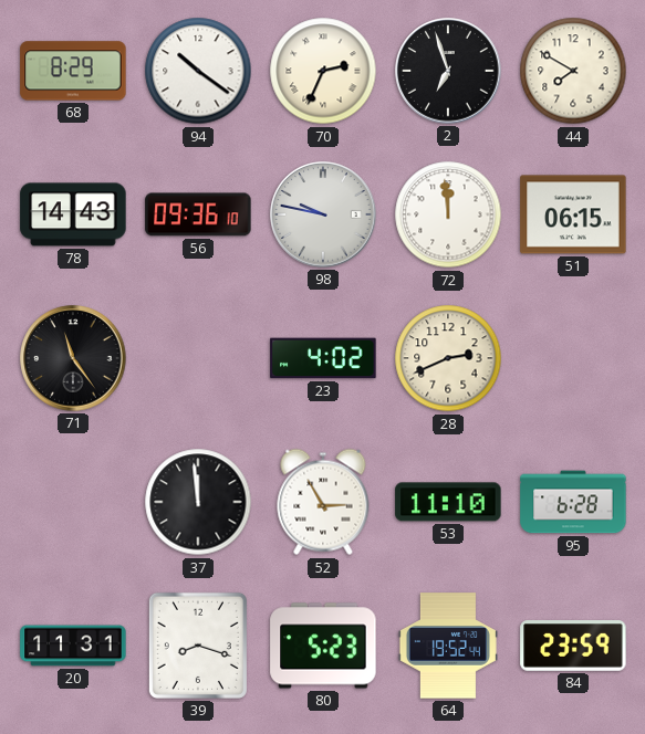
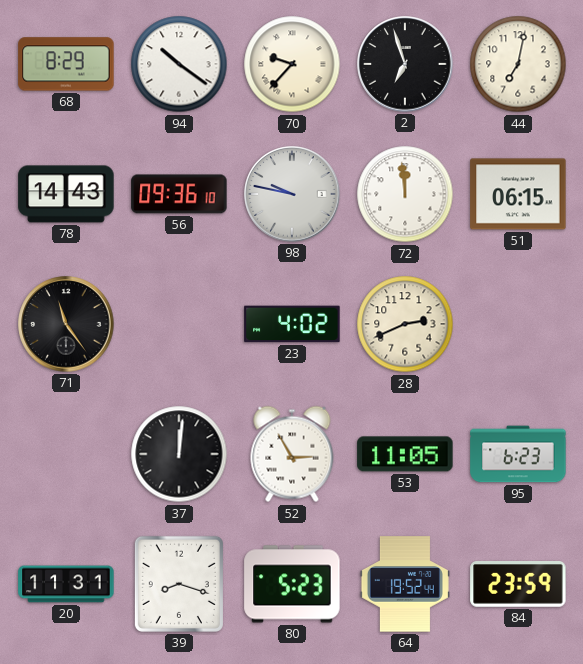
70: 2:34 -> 9:37
44: 7:50 -> 7:02
37: 11:59 -> 12:01
53: 11:10 -> 11:05
95: 6:28 -> 6:23
